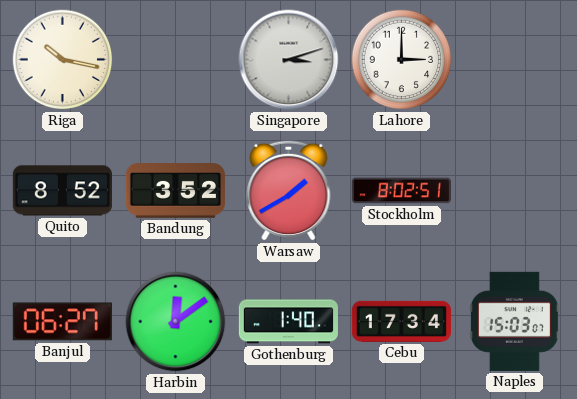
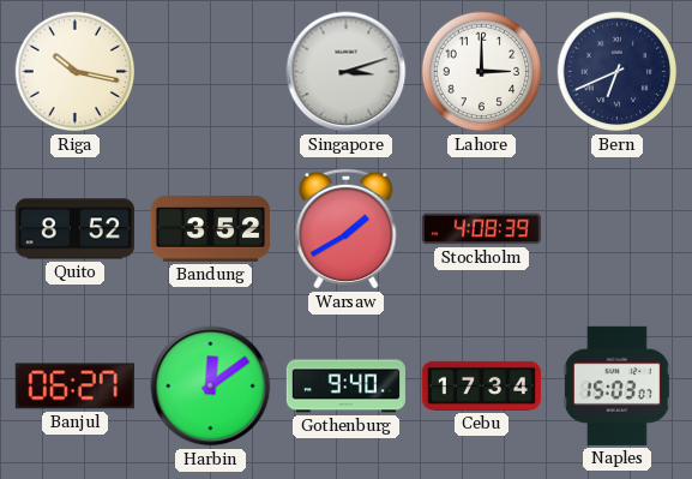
Bern: none -> 6:41
Stockholm: 8:02 -> 4:08
Gothenburg: 1:40 -> 9:40
